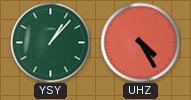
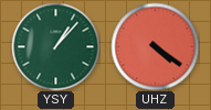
UHZ: 4:25 -> 4:21
